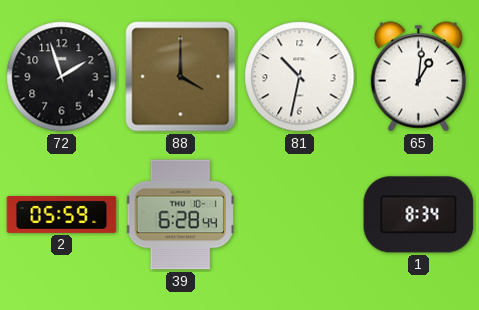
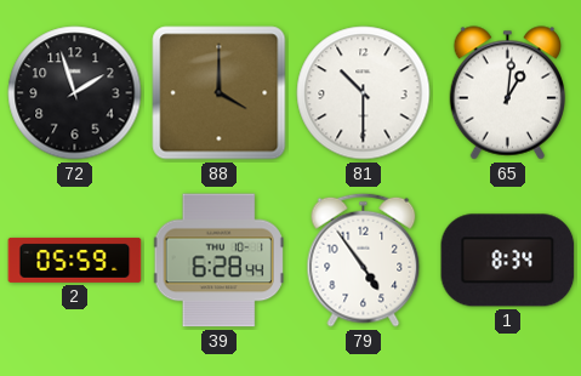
81: 10:32 -> 10:30
79: none -> 4:54
